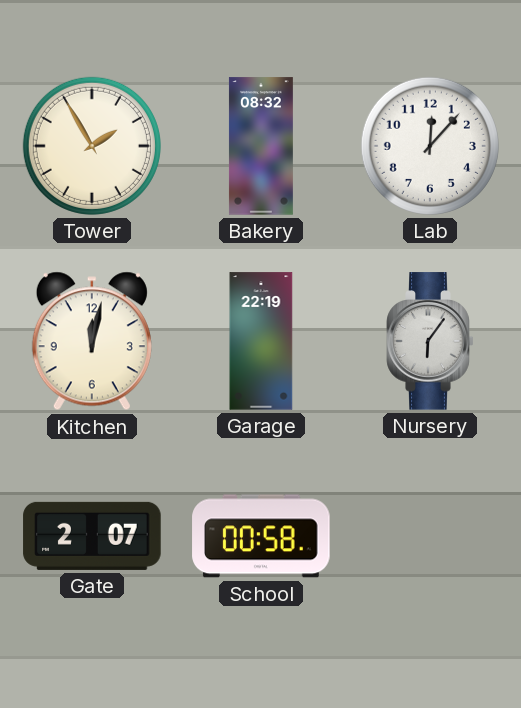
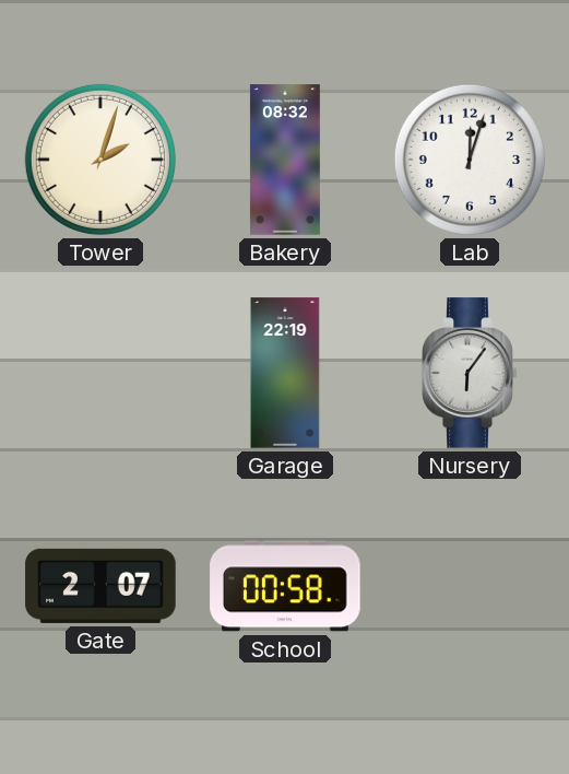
Tower: 1:55 -> 2:03
Lab: 12:07 -> 12:03
Kitchen: 12:02 -> none
